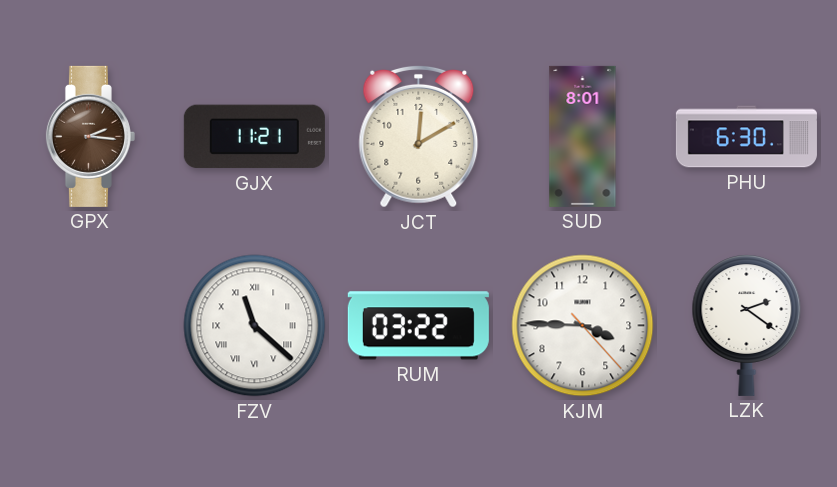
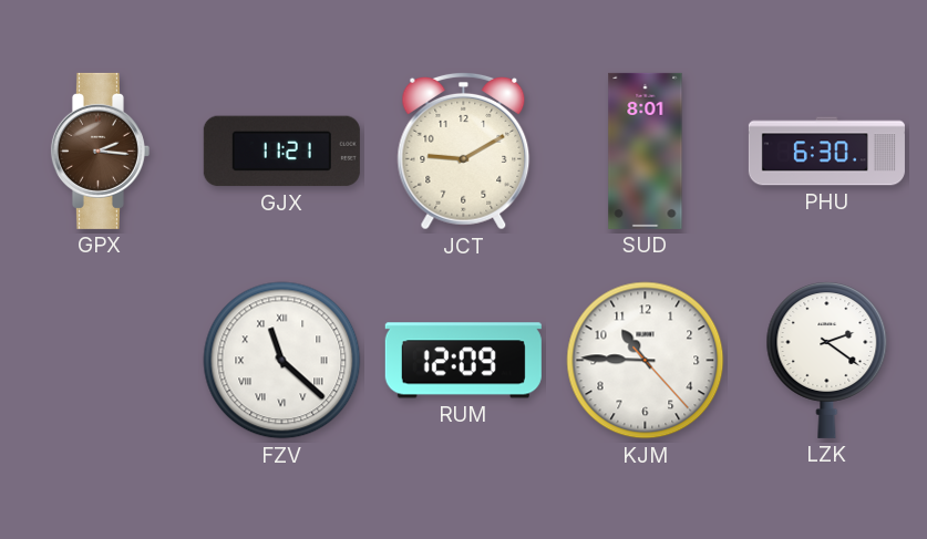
JCT: 12:10 -> 9:10
RUM: 03:22 -> 12:09
KJM: 3:45 -> 10:45
